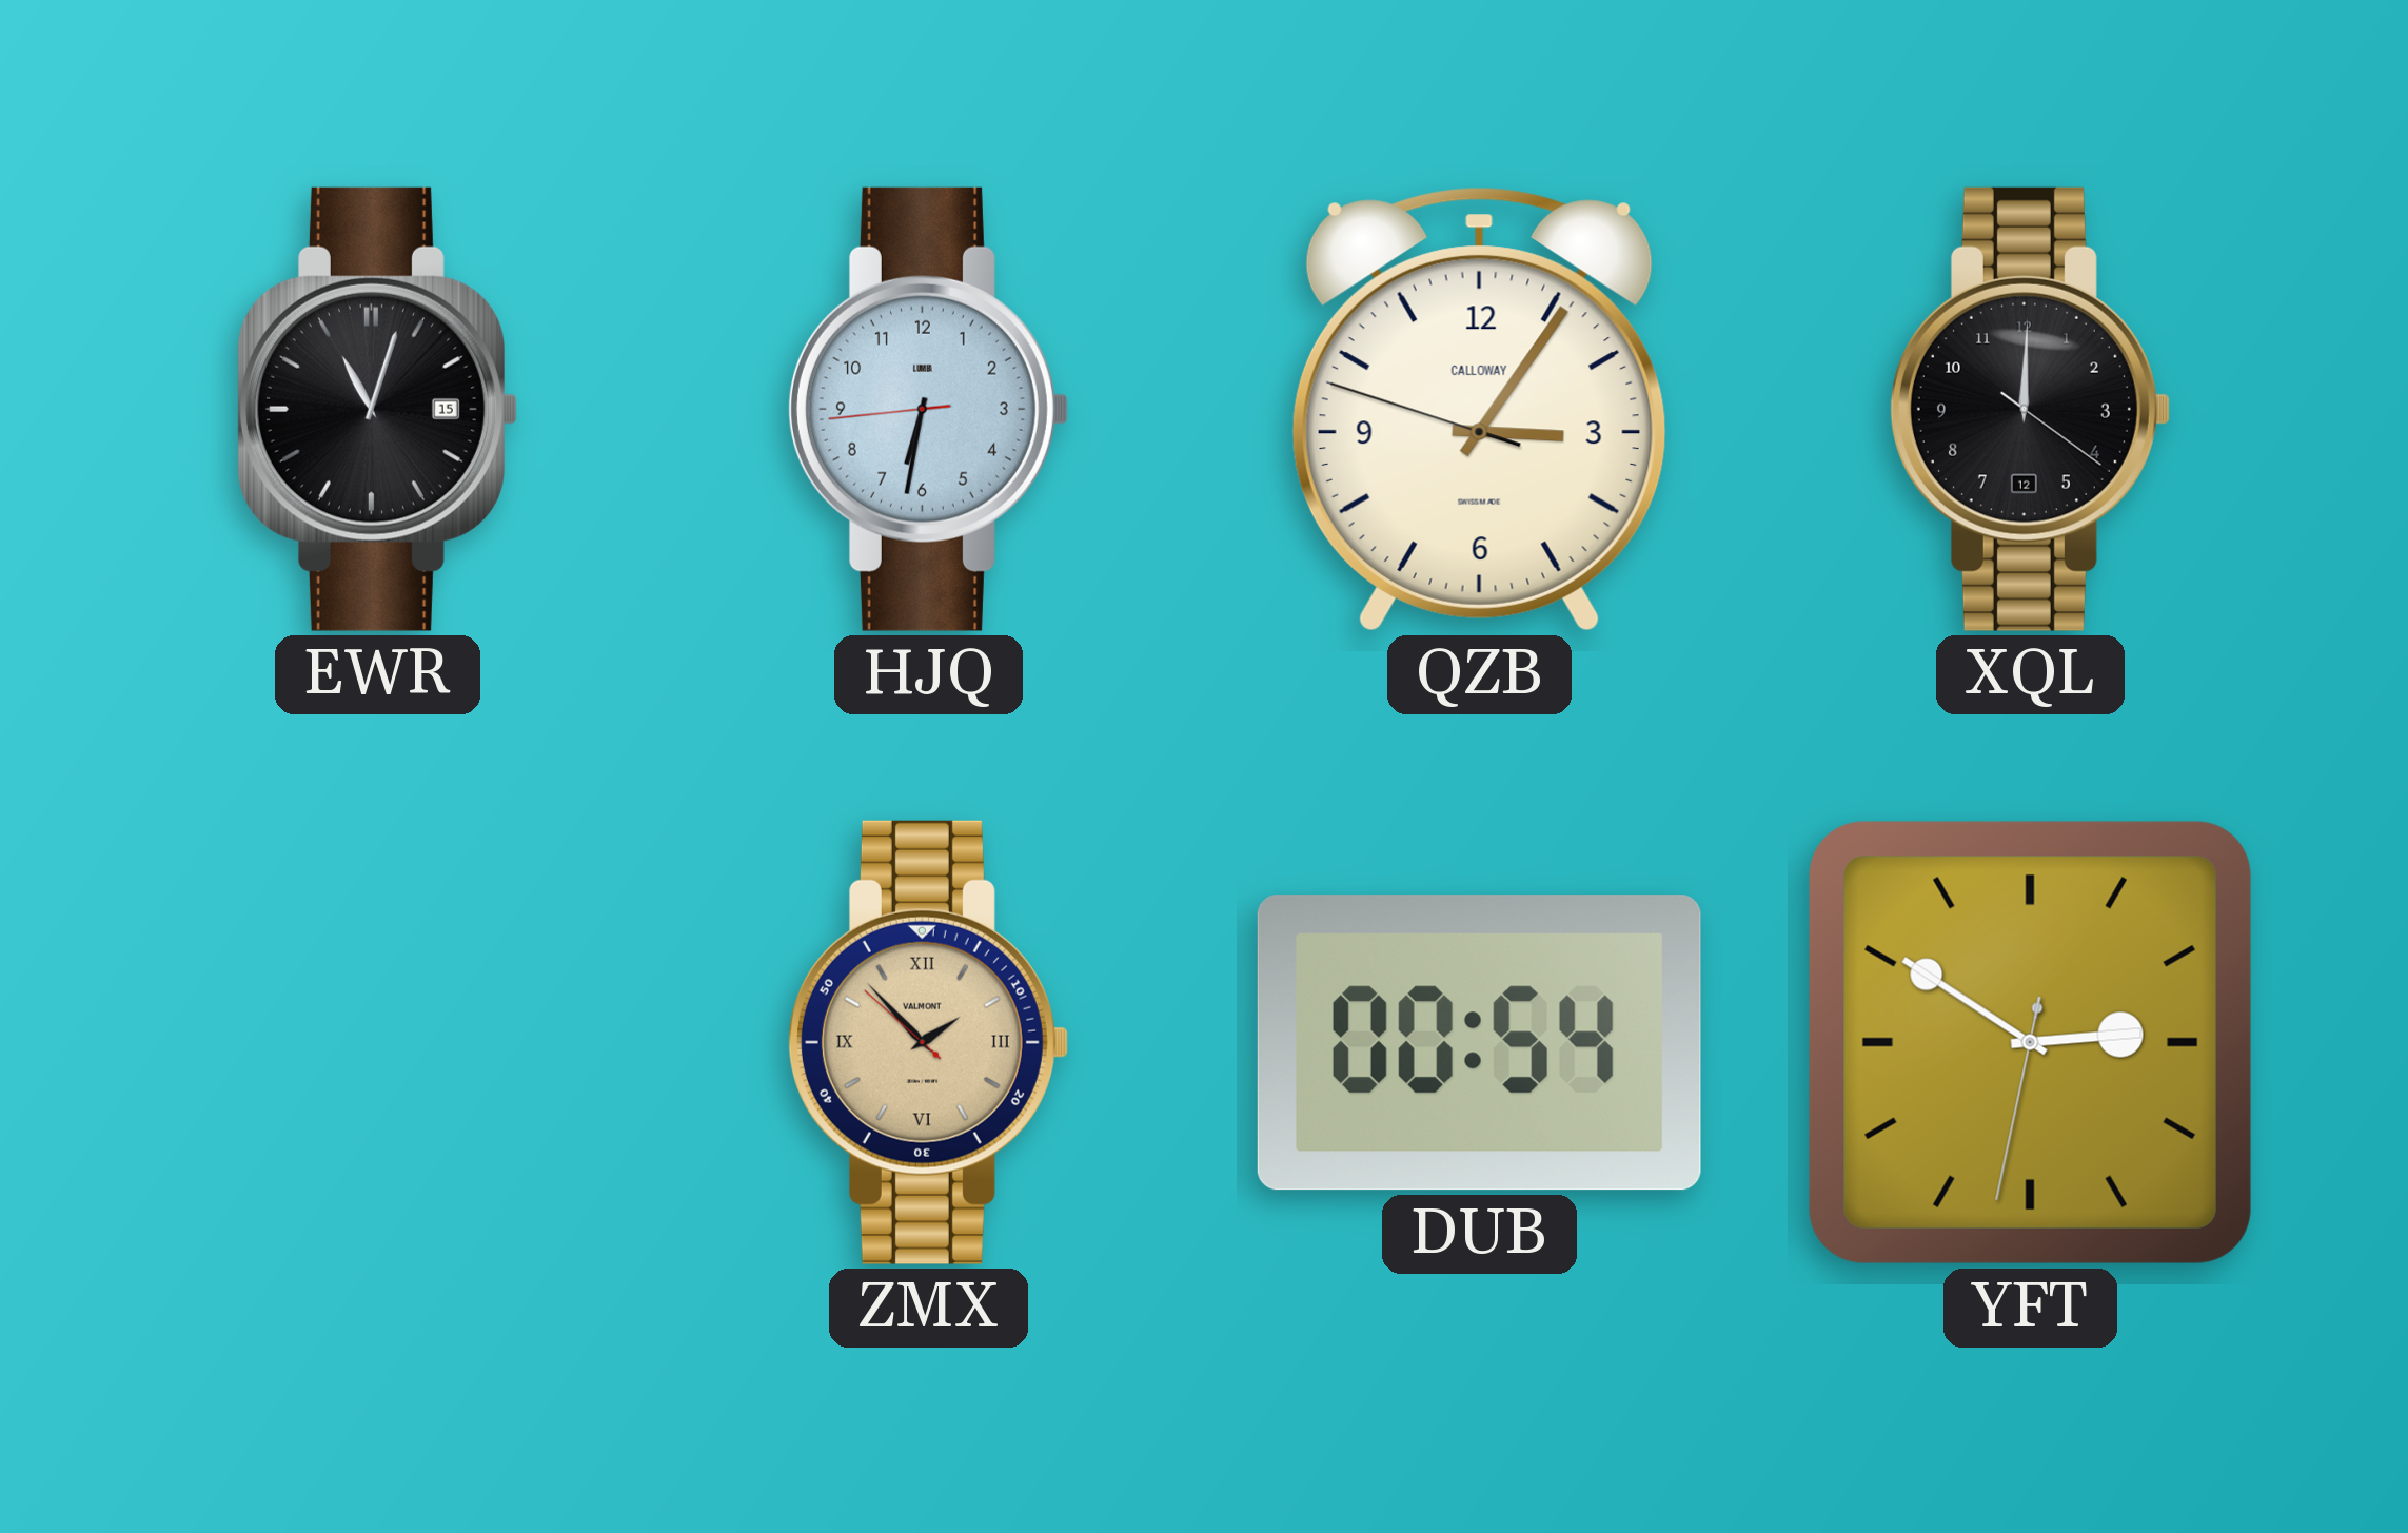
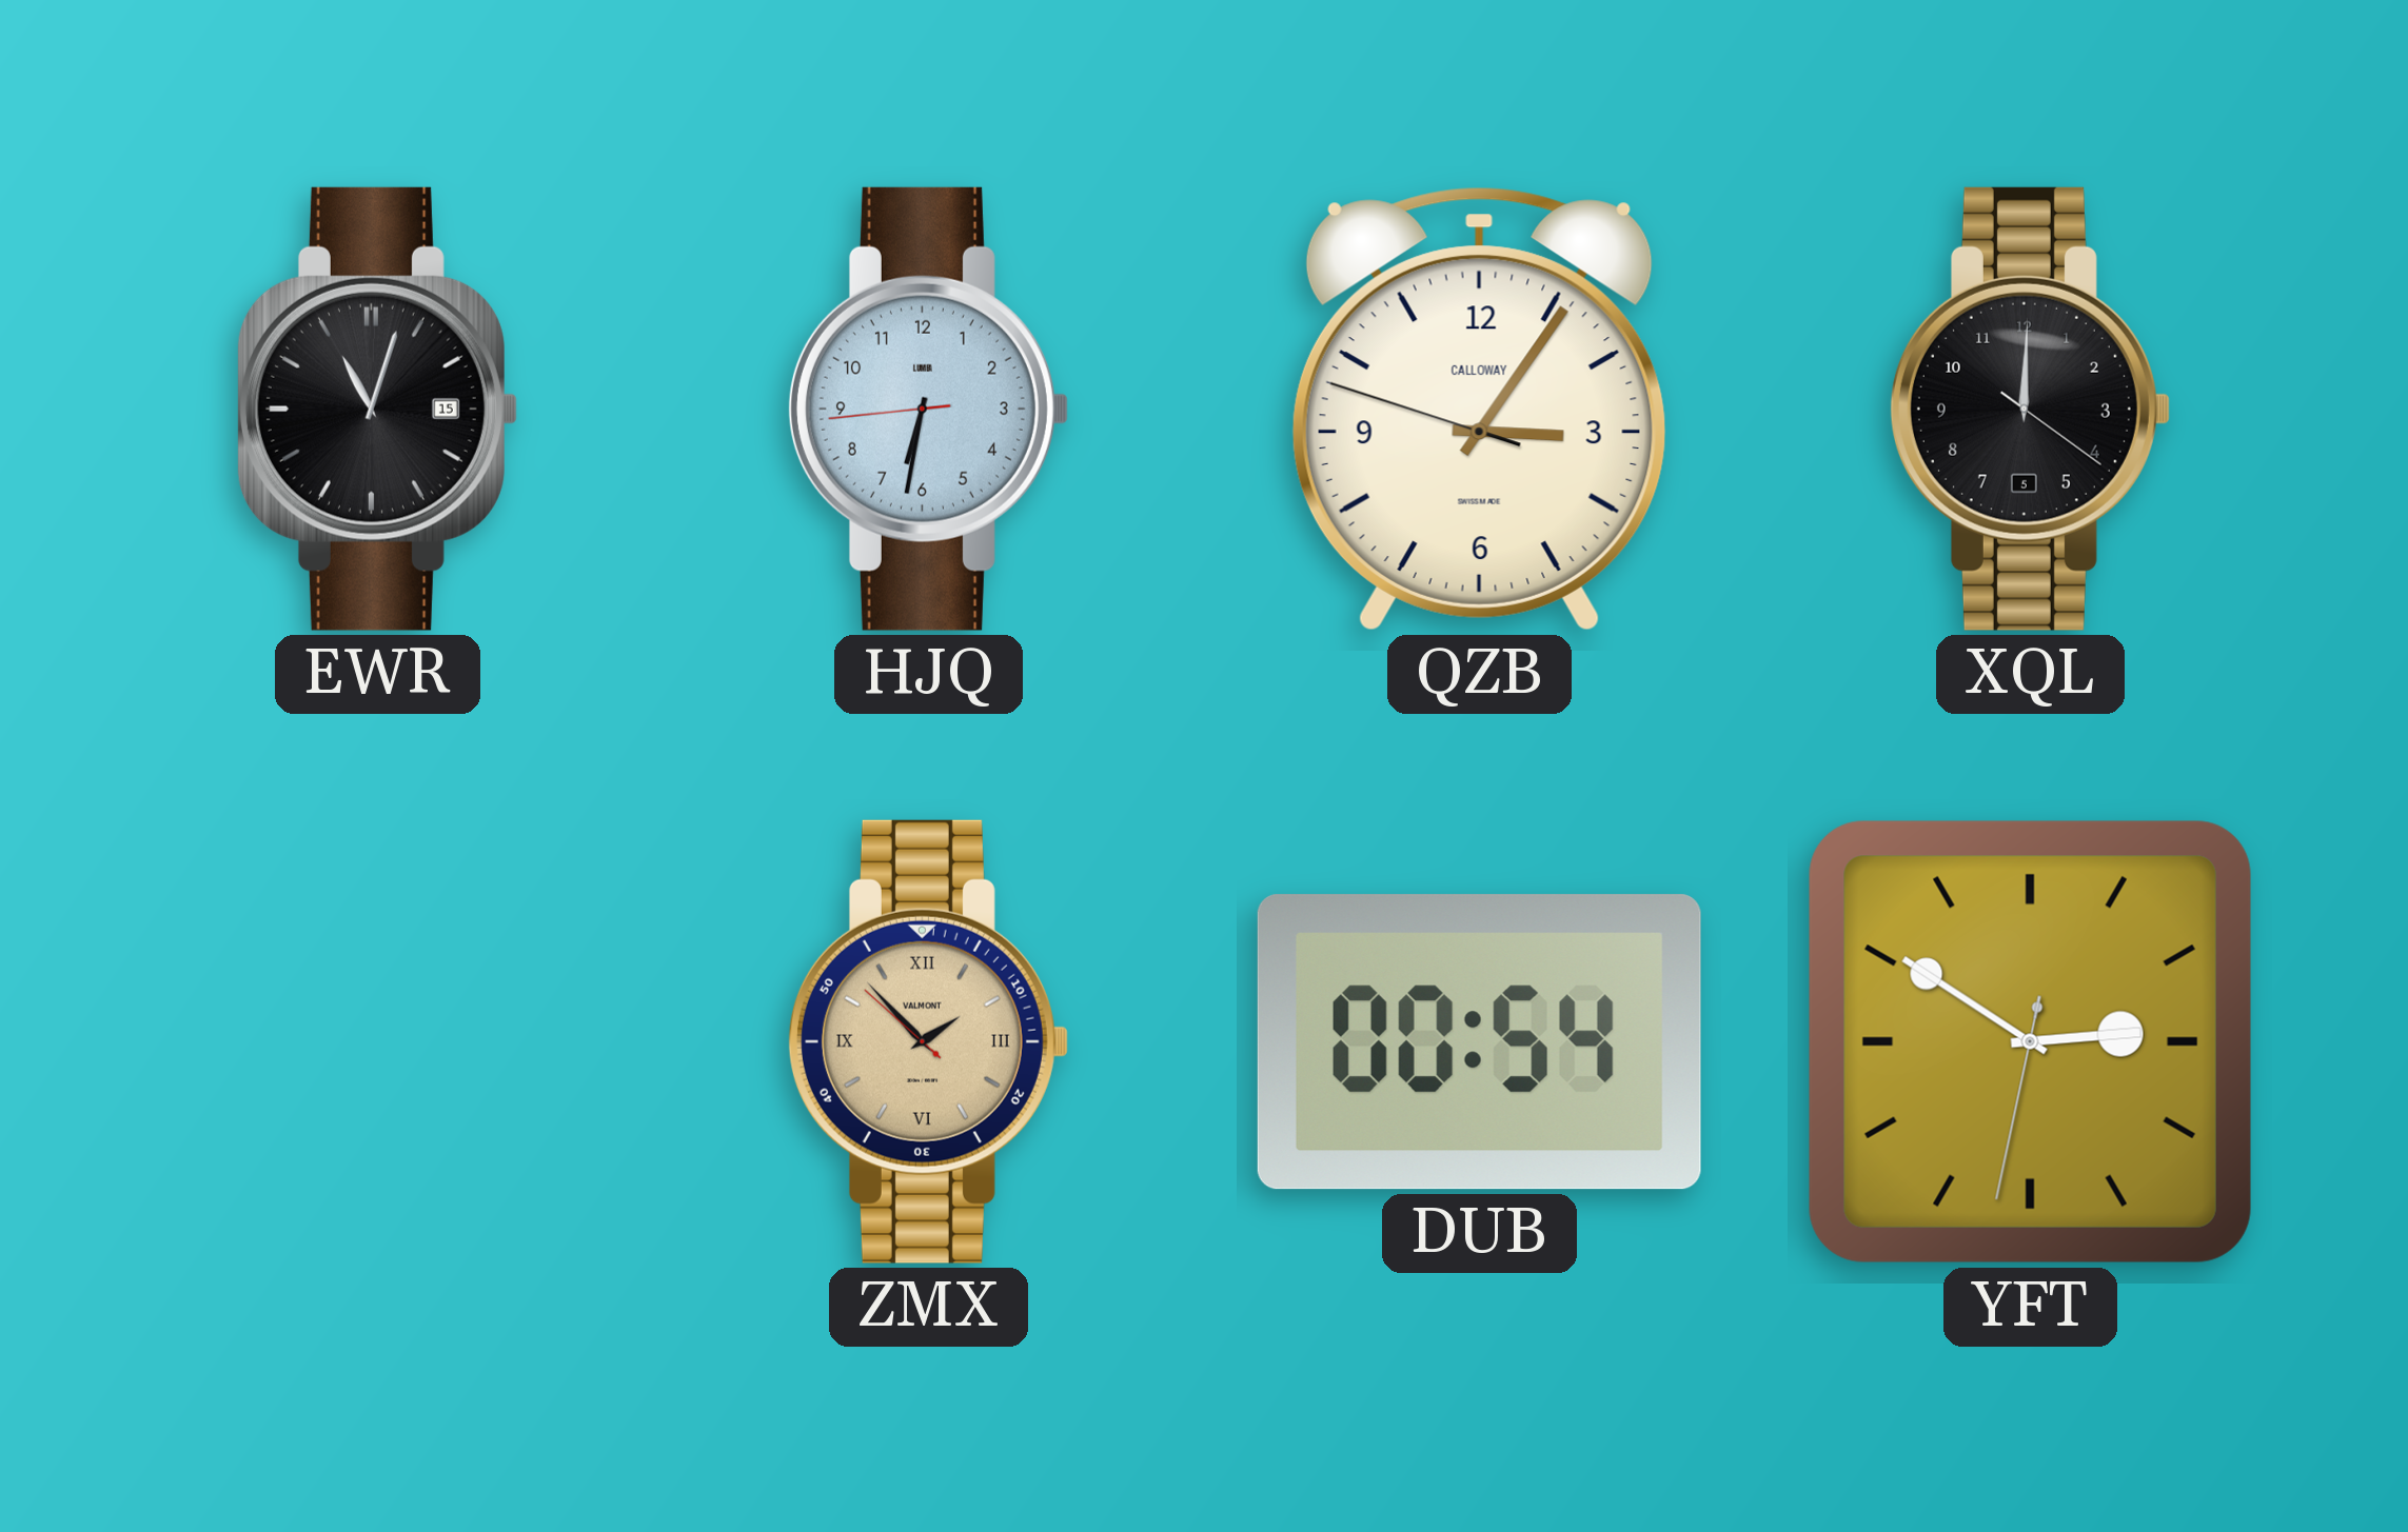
XQL date: 12 -> 5
